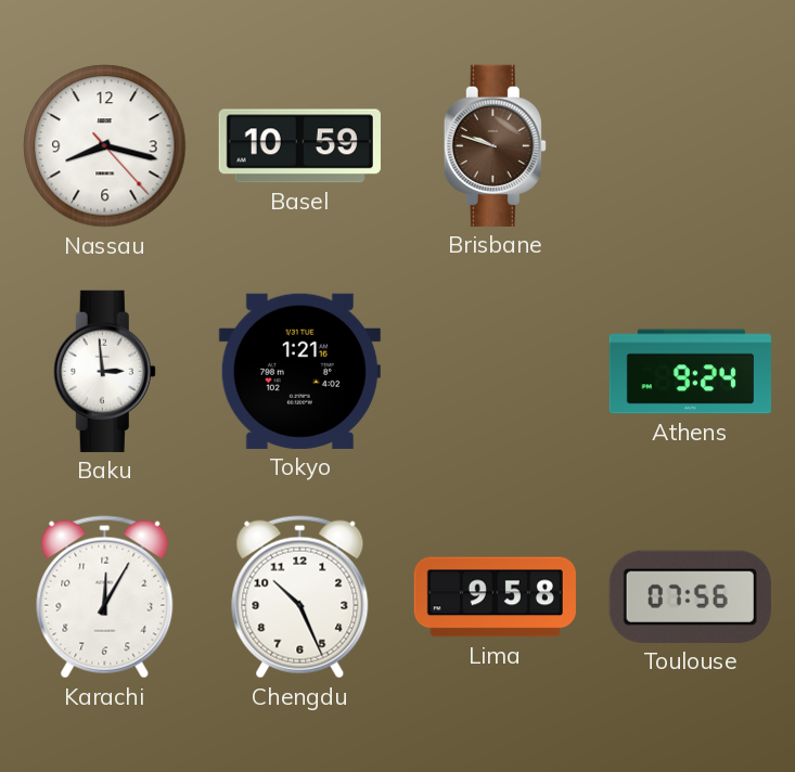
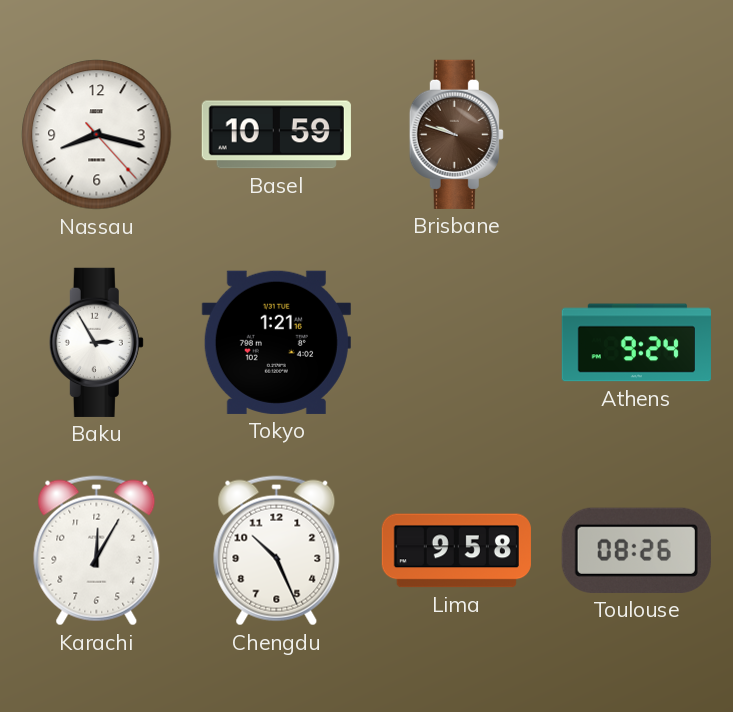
Baku: 2:59 -> 2:55
Toulouse: 07:56 -> 08:26
